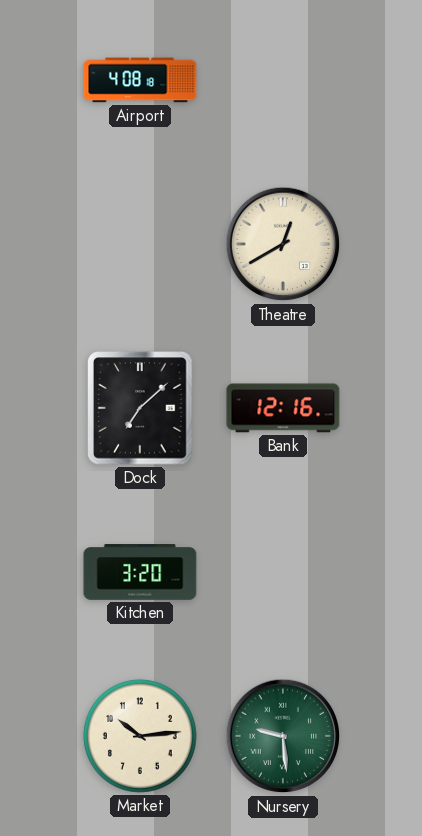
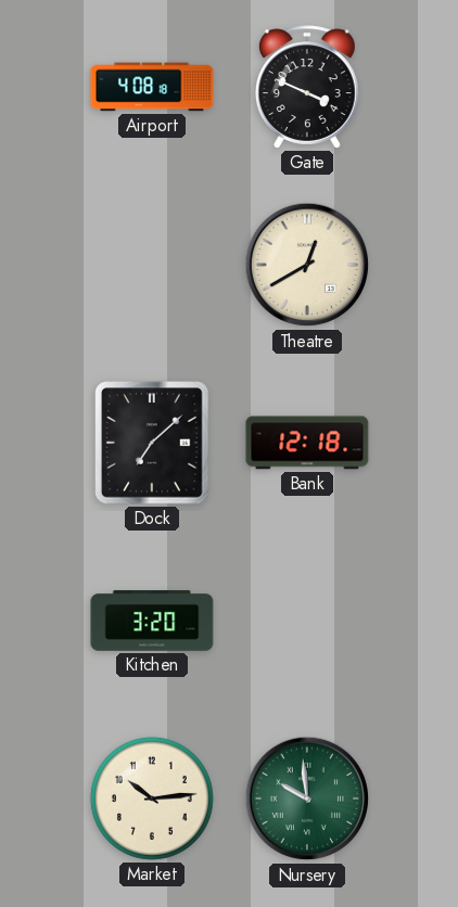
Gate: none -> 3:49
Bank: 12:16 -> 12:18
Nursery: 9:29 -> 9:59
